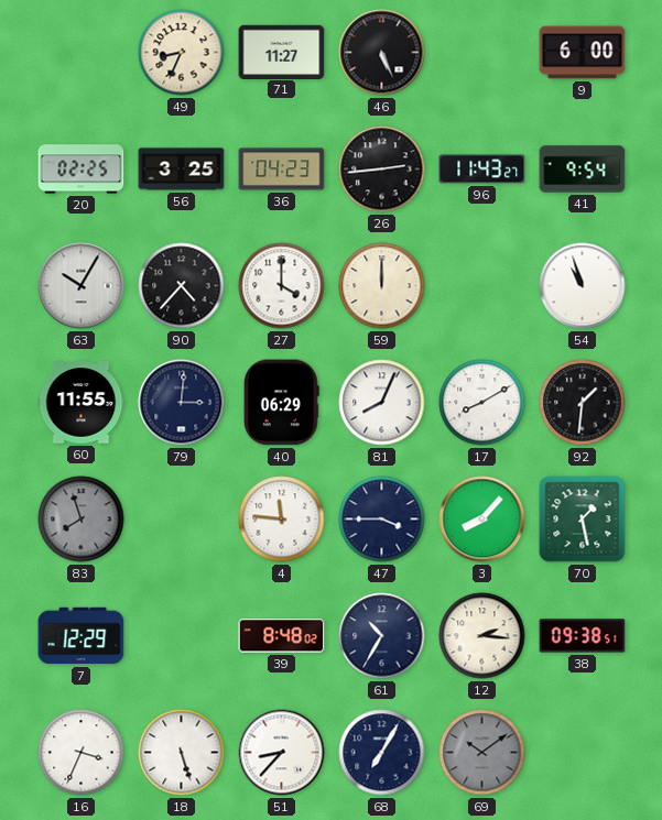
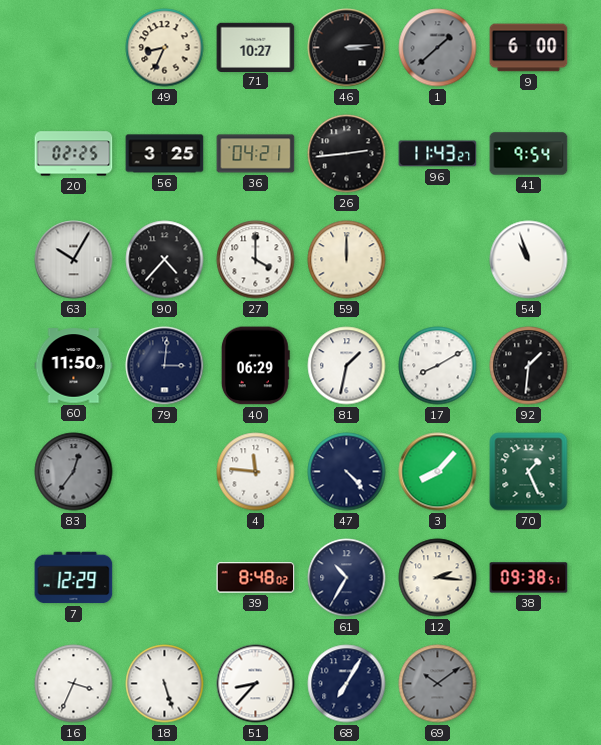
71: 11:27 -> 10:27
46: 5:26 -> 3:14
1: none -> 1:38
36: 04:23 -> 04:21
60: 11:55 -> 11:50
81: 8:04 -> 1:32
83: 7:57 -> 12:36
47: 3:45 -> 4:23
70: 1:28 -> 1:26
